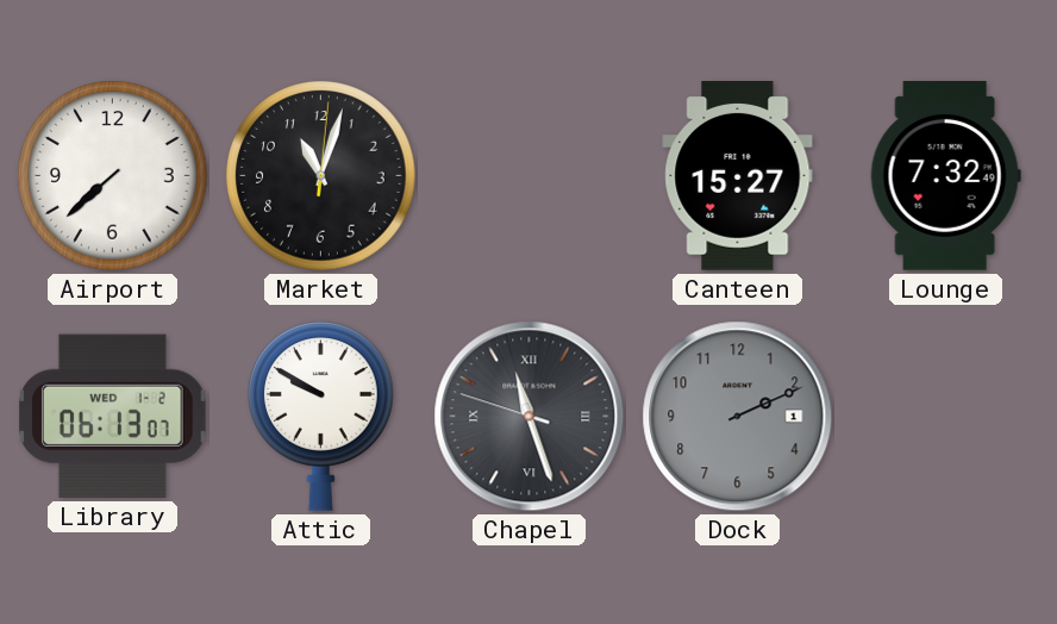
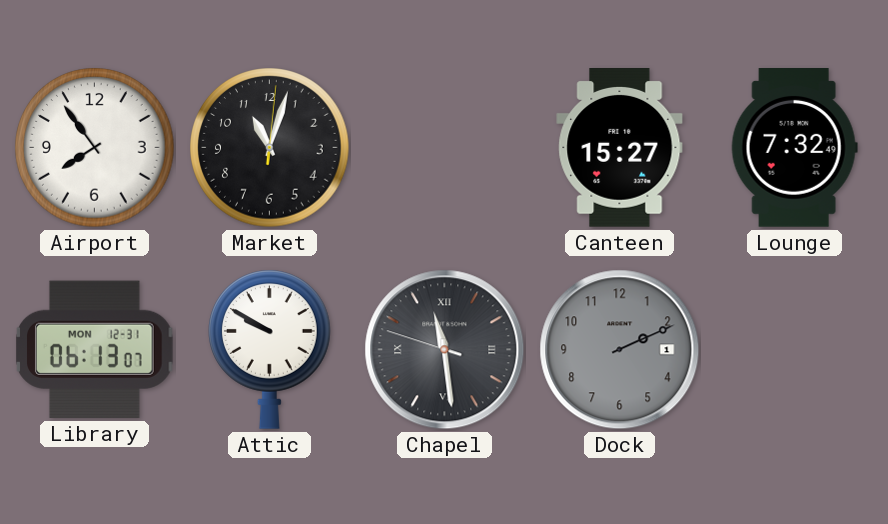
Airport: 7:38 -> 7:54
Library date: WED 1-2 -> MON 12-31
Chapel: 11:26 -> 11:28
